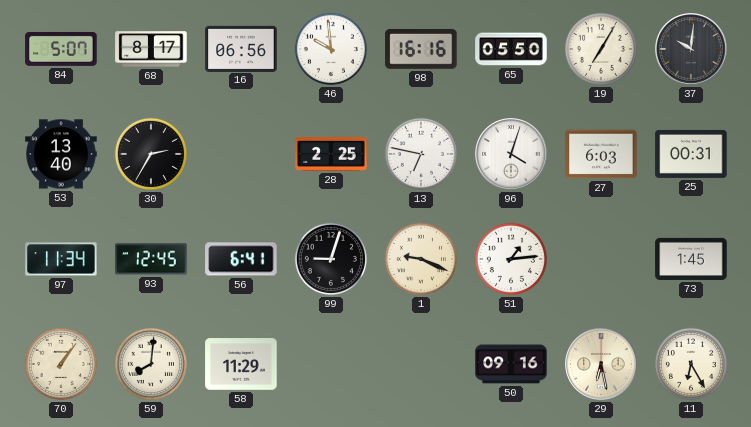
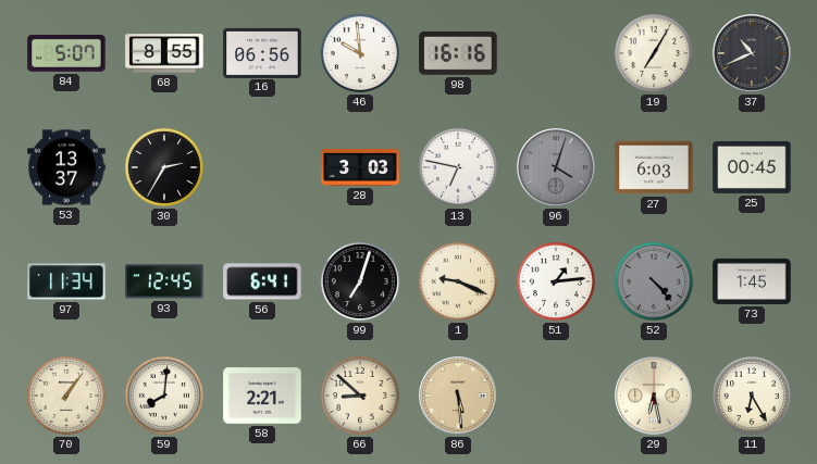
68: 8:17 -> 8:55
65: 05:50 -> none
37: 10:01 -> 10:41
53: 13:40 -> 13:37
28: 2:25 -> 3:03
96 dial: white -> grey
25: 00:31 -> 00:45
99: 9:03 -> 7:03
52: none -> 4:23
58: 11:29 -> 2:21
66: none -> 8:52
86: none -> 5:29
50: 09:16 -> none
